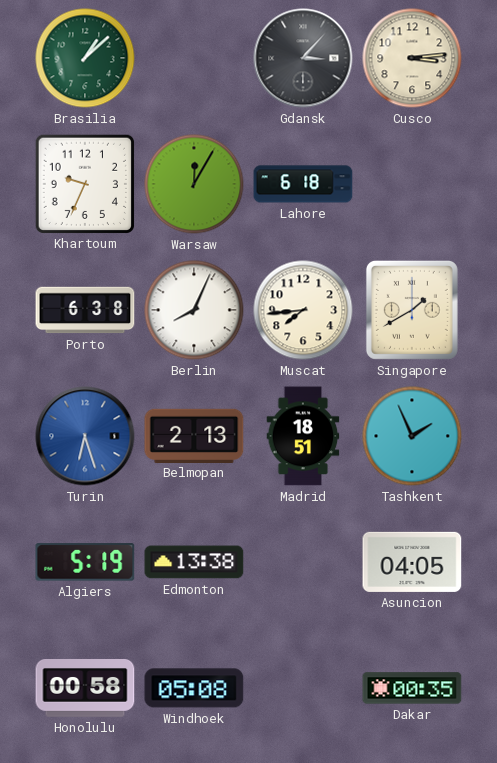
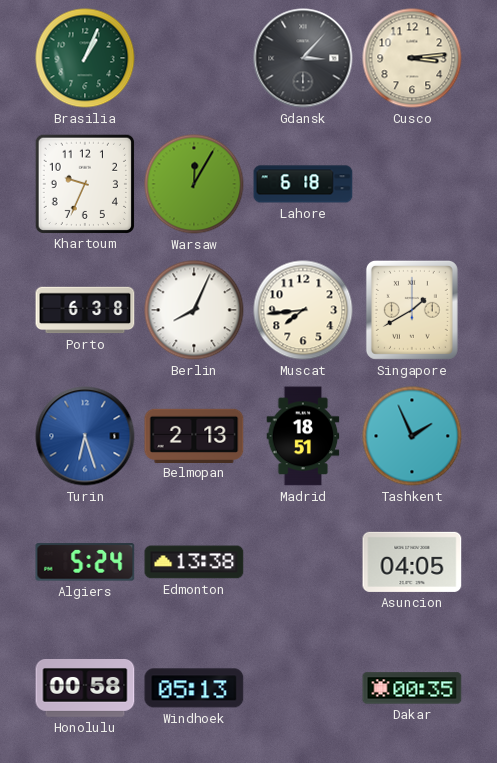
Brasilia: 1:08 -> 1:04
Algiers: 5:19 -> 5:24
Windhoek: 05:08 -> 05:13
